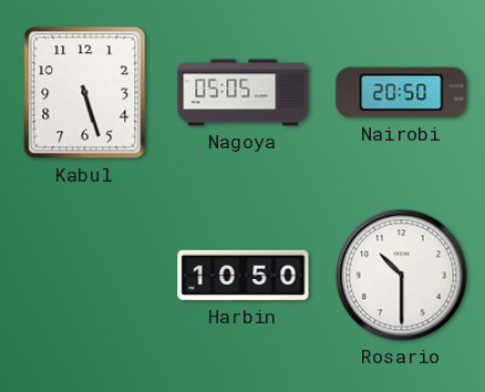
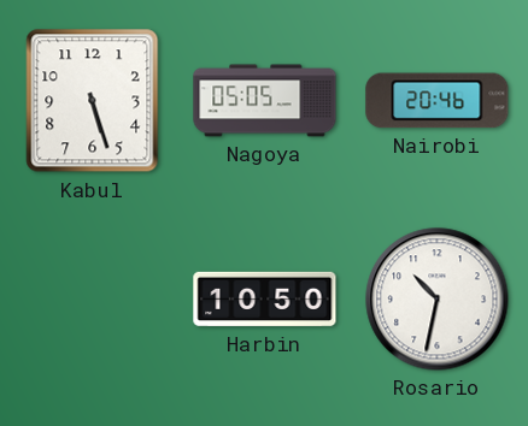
Nairobi: 20:50 -> 20:46
Rosario: 10:30 -> 10:32
